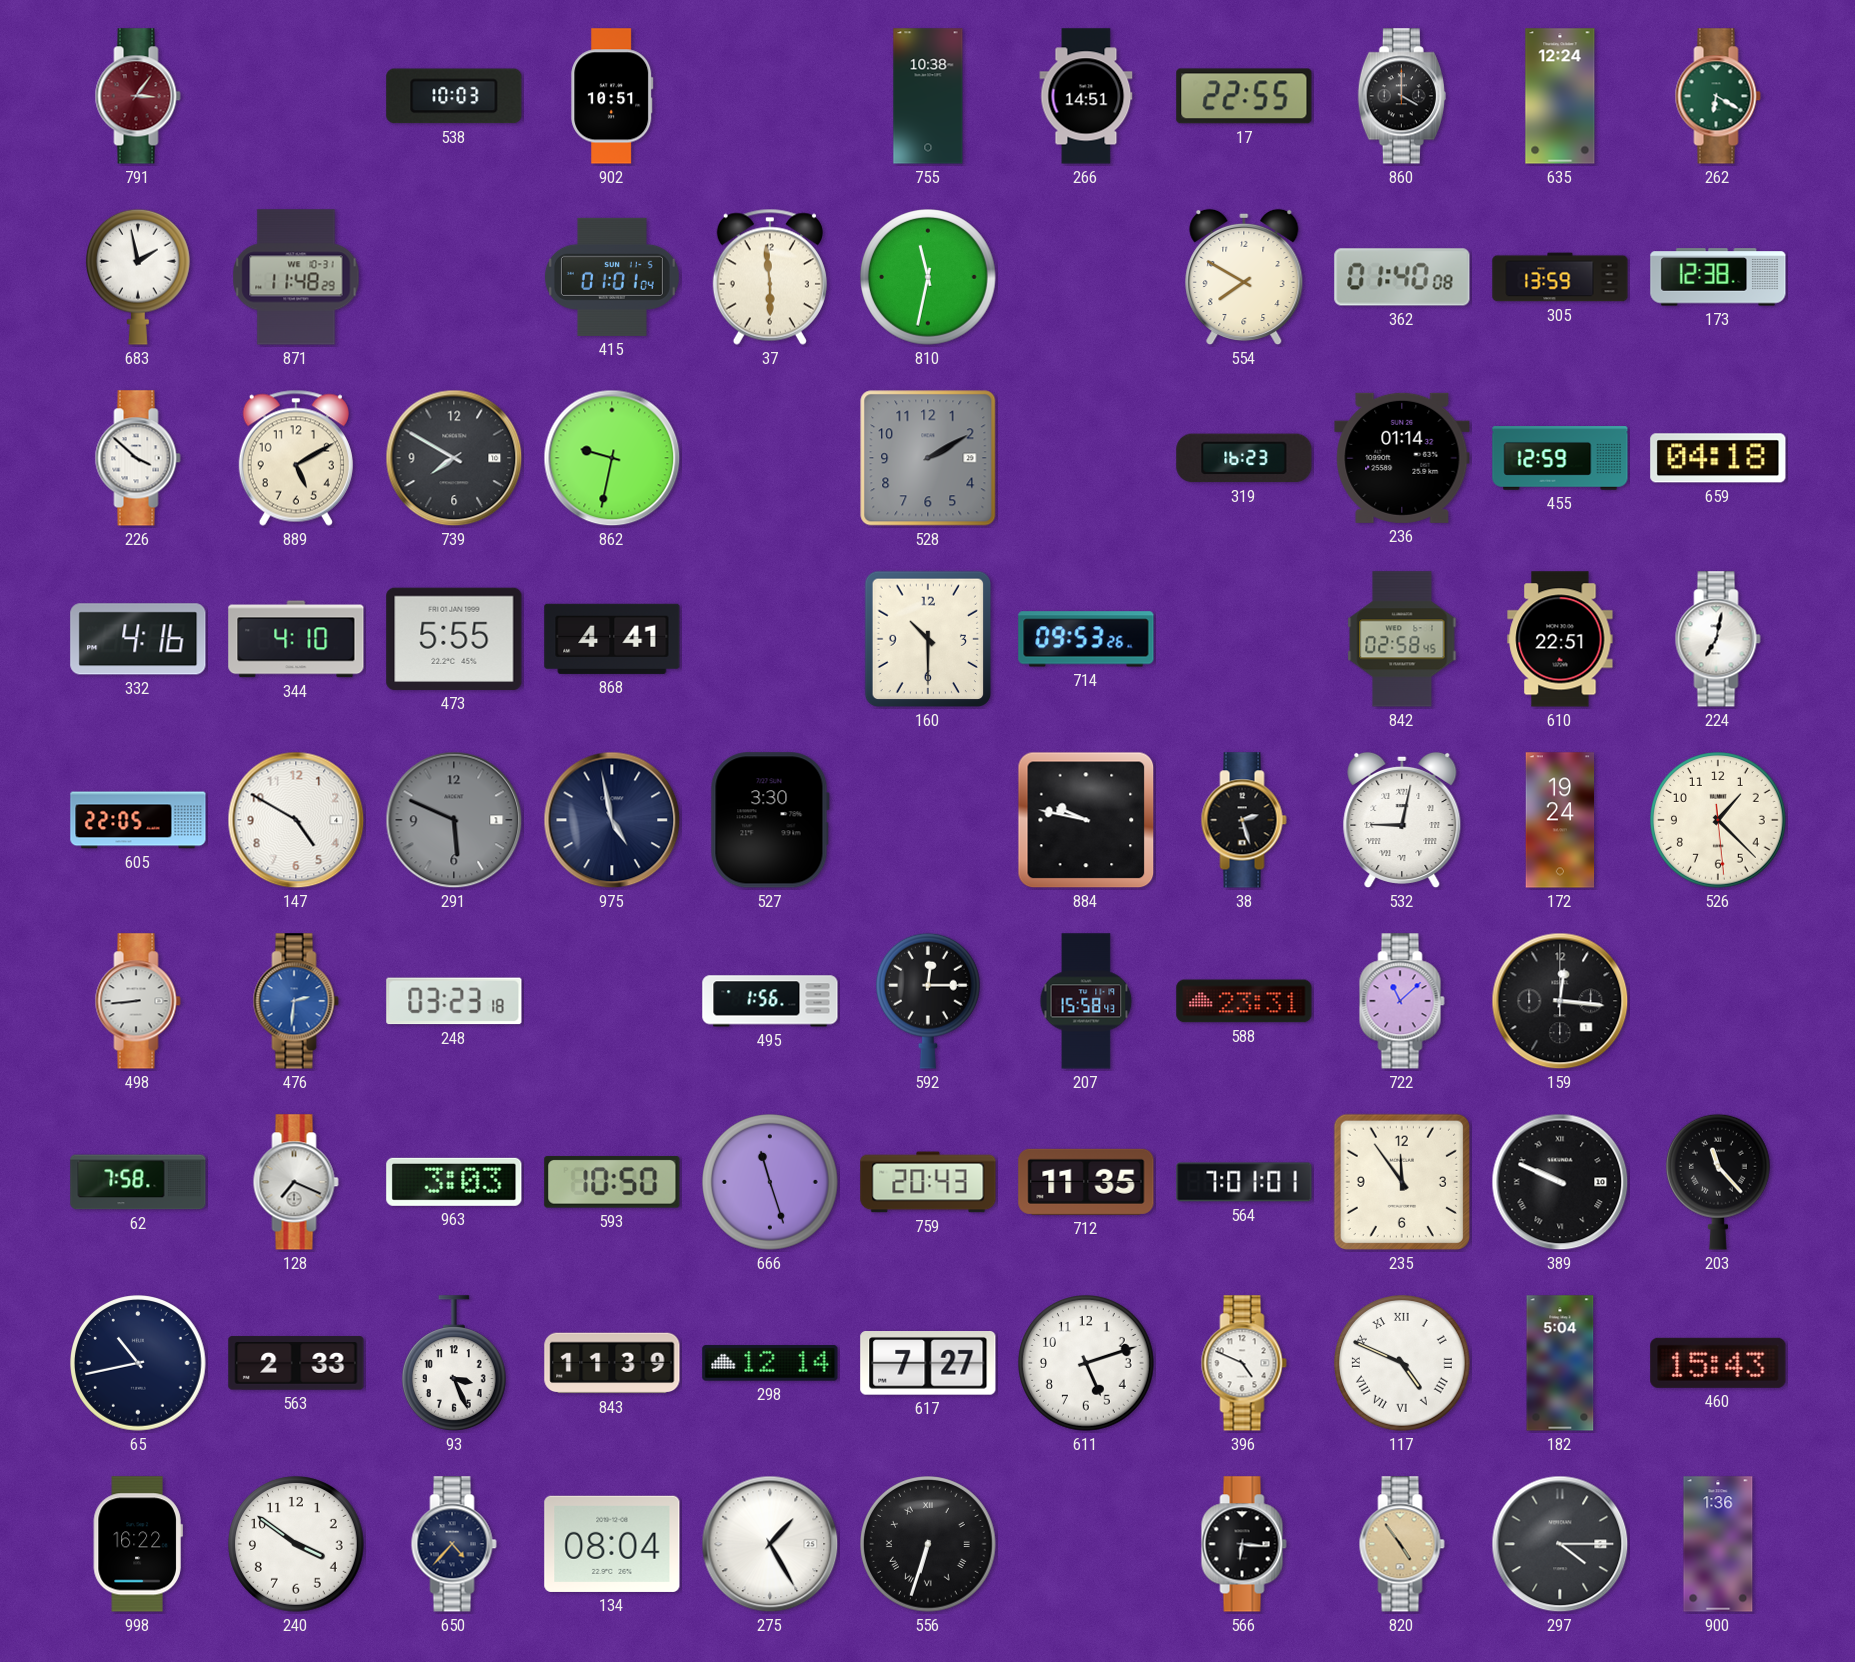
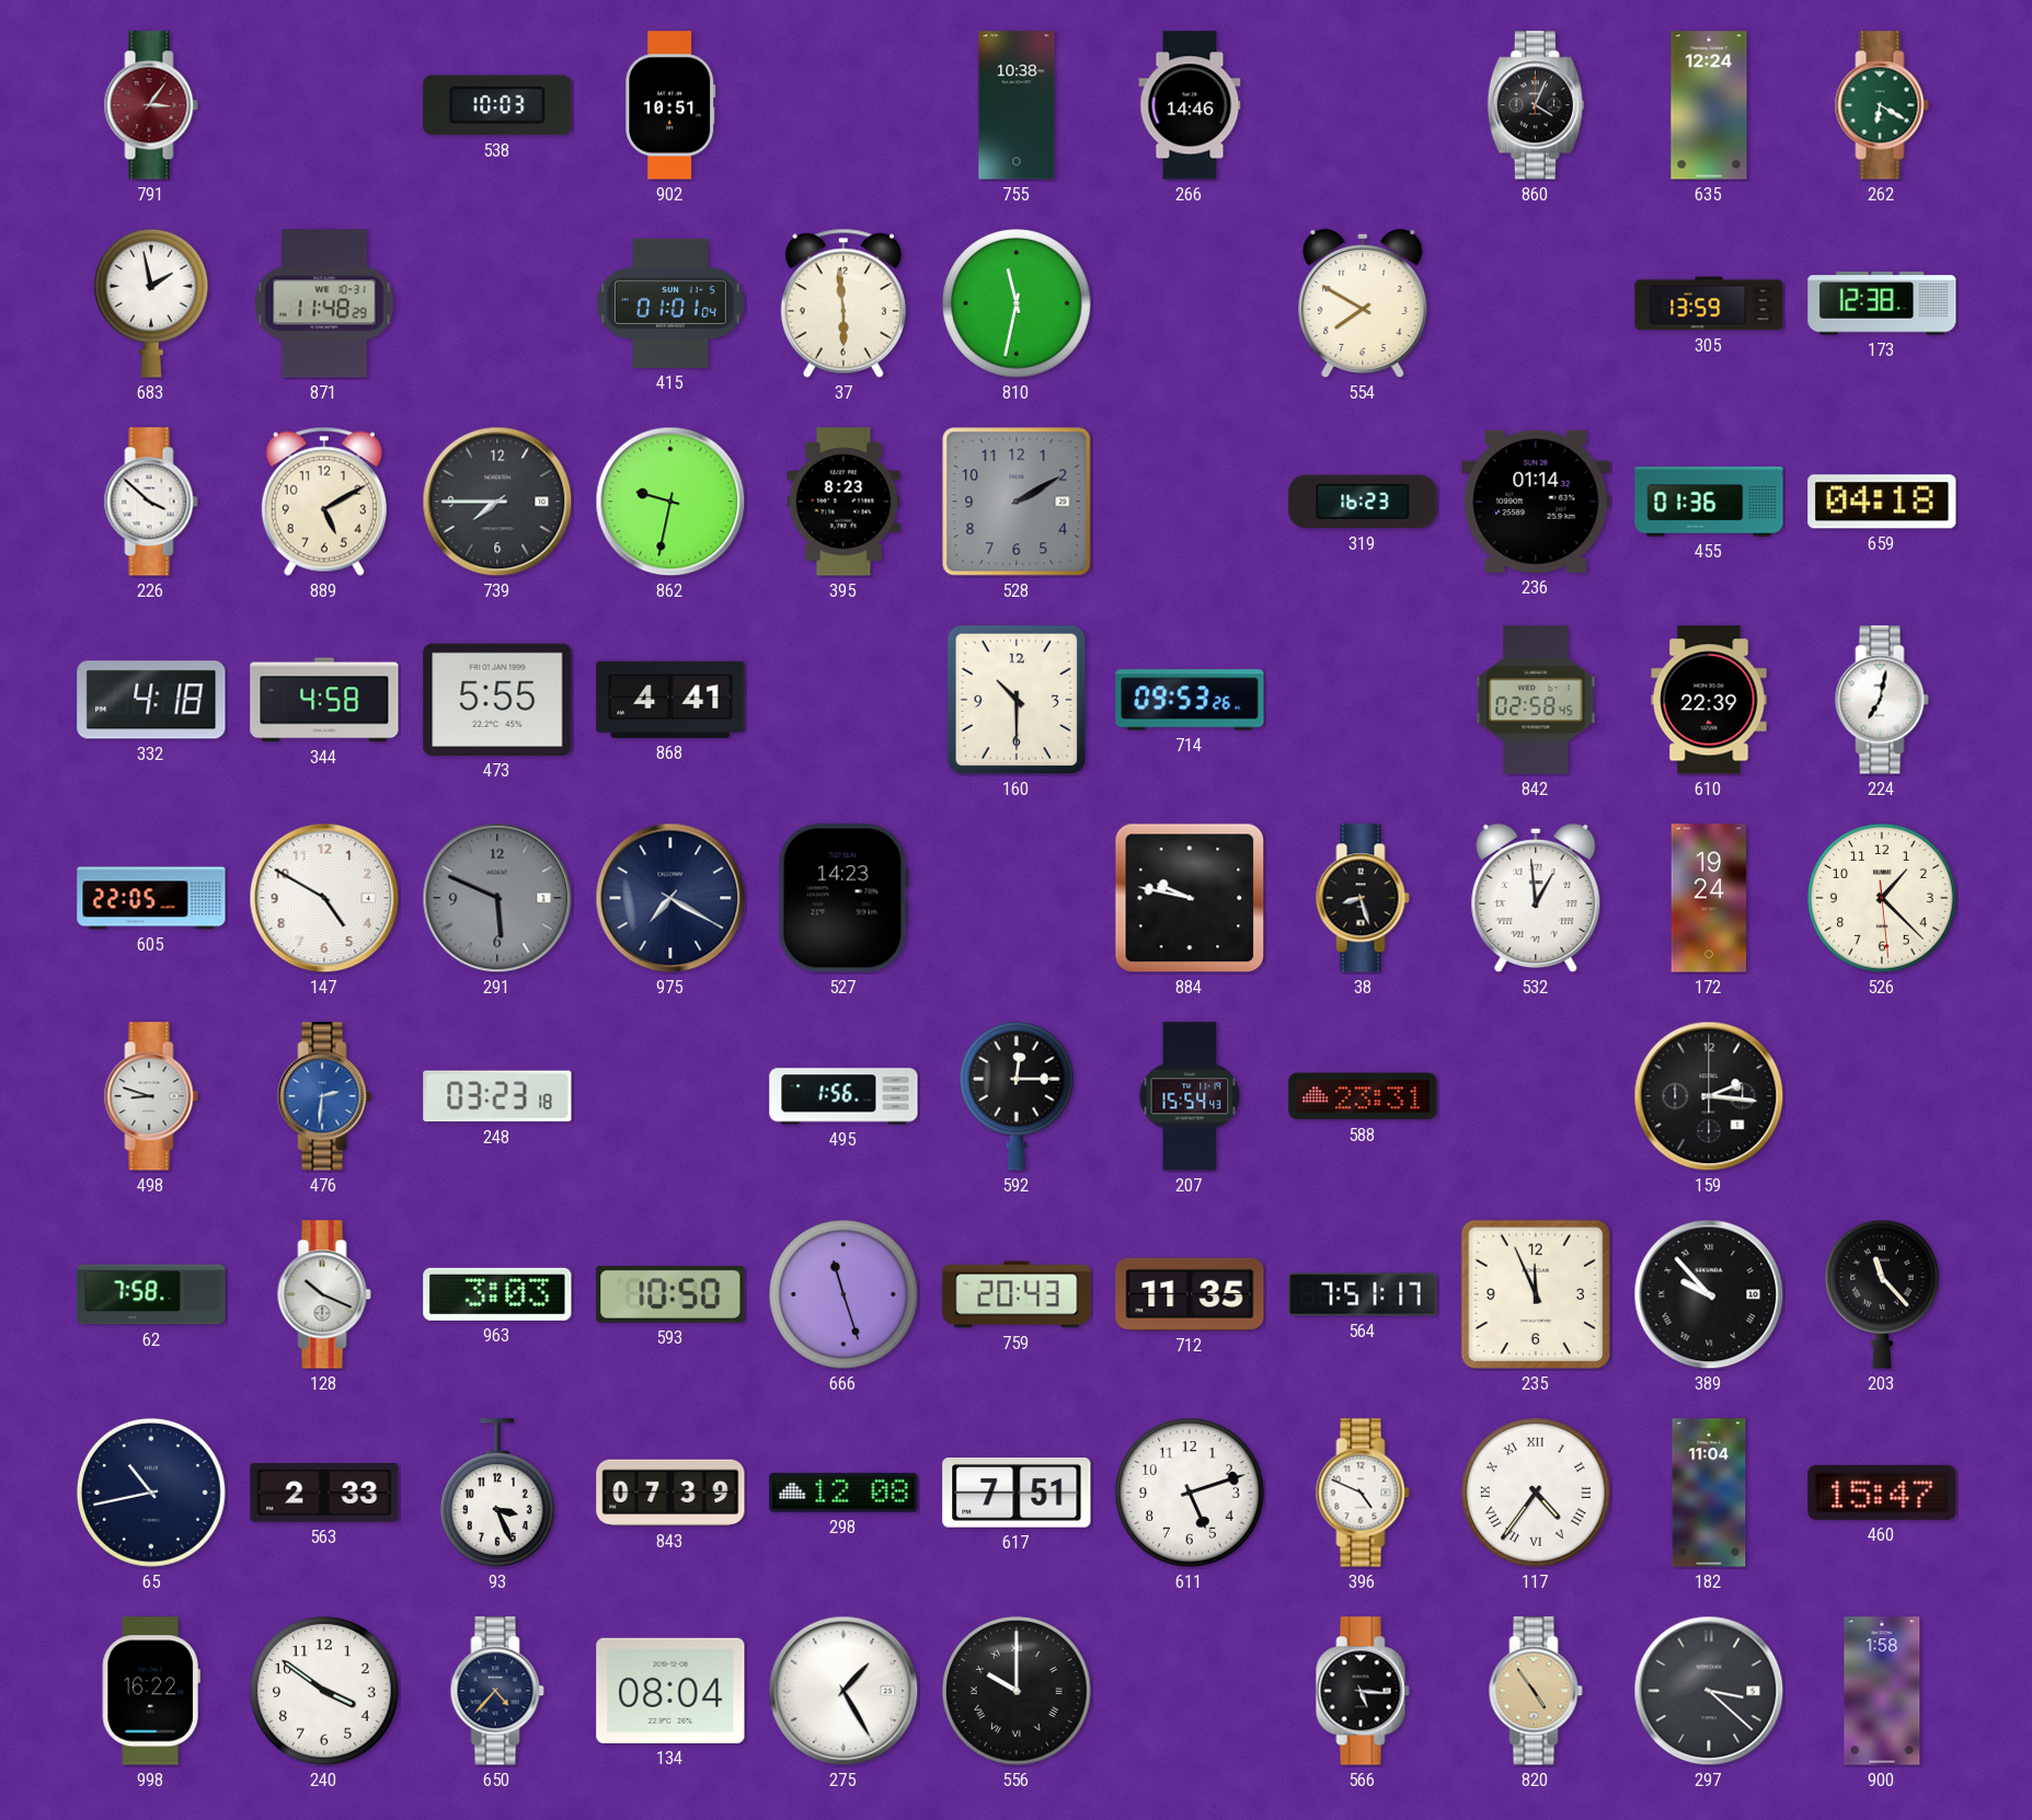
266: 14:51 -> 14:46
17: 22:55 -> none
860: 4:00 -> 4:04
362: 01:40 -> none
739: 7:50 -> 7:45
395: none -> 8:23
455: 12:59 -> 01:36
332: 4:16 -> 4:18
344: 4:10 -> 4:58
610: 22:51 -> 22:39
975: 4:58 -> 7:20
527: 3:30 -> 14:23
38: 2:27 -> 8:27
532: 9:02 -> 12:59
498: 8:44 -> 8:48
207: 15:58 -> 15:54
722: 11:08 -> none
159: 12:16 -> 2:16
128: 7:19 -> 10:19
564: 7:01 -> 7:51
235: 11:54 -> 11:56
389: 9:49 -> 9:53
843: 11:39 -> 07:39
298: 12:14 -> 12:08
617: 7:27 -> 7:51
117: 4:49 -> 4:36
182: 5:04 -> 11:04
460: 15:43 -> 15:47
556: 6:33 -> 10:00
566: 6:16 -> 5:16
297: 4:15 -> 3:22
900: 1:36 -> 1:58
